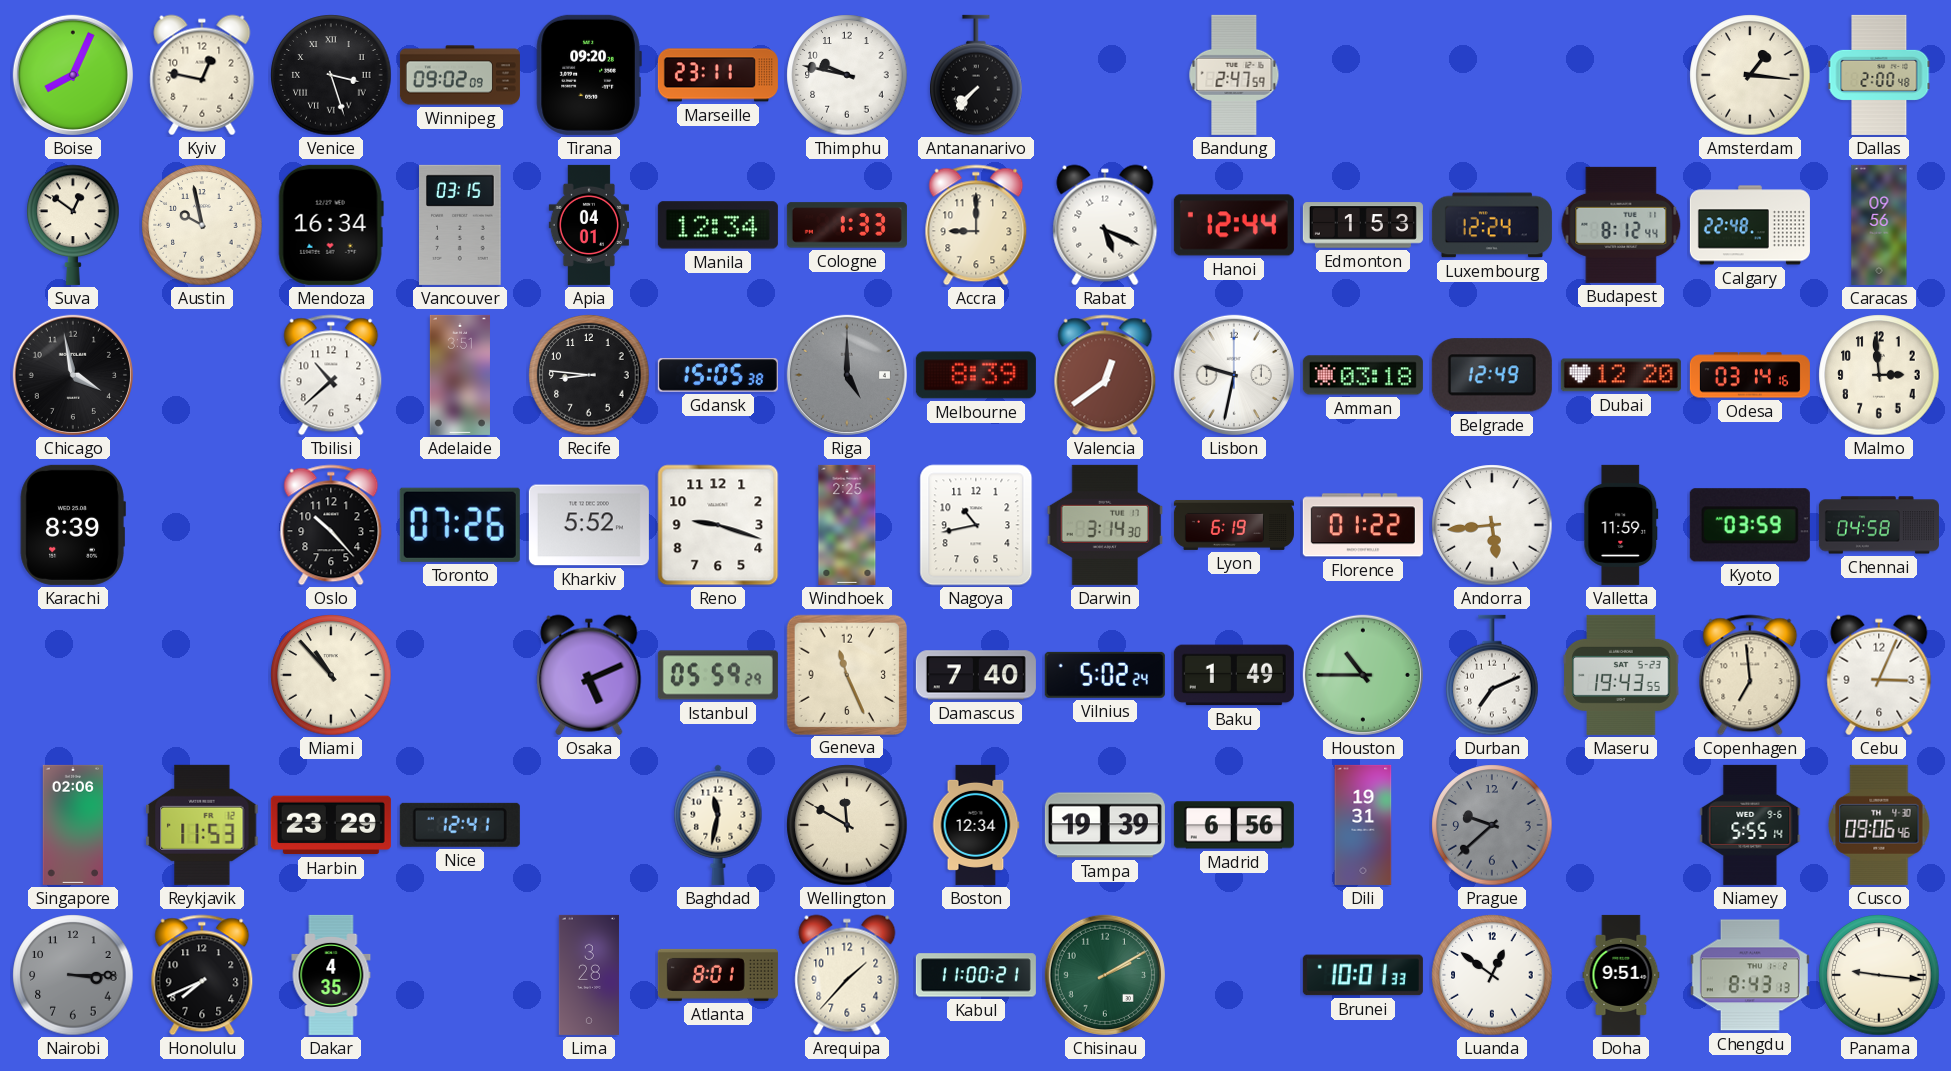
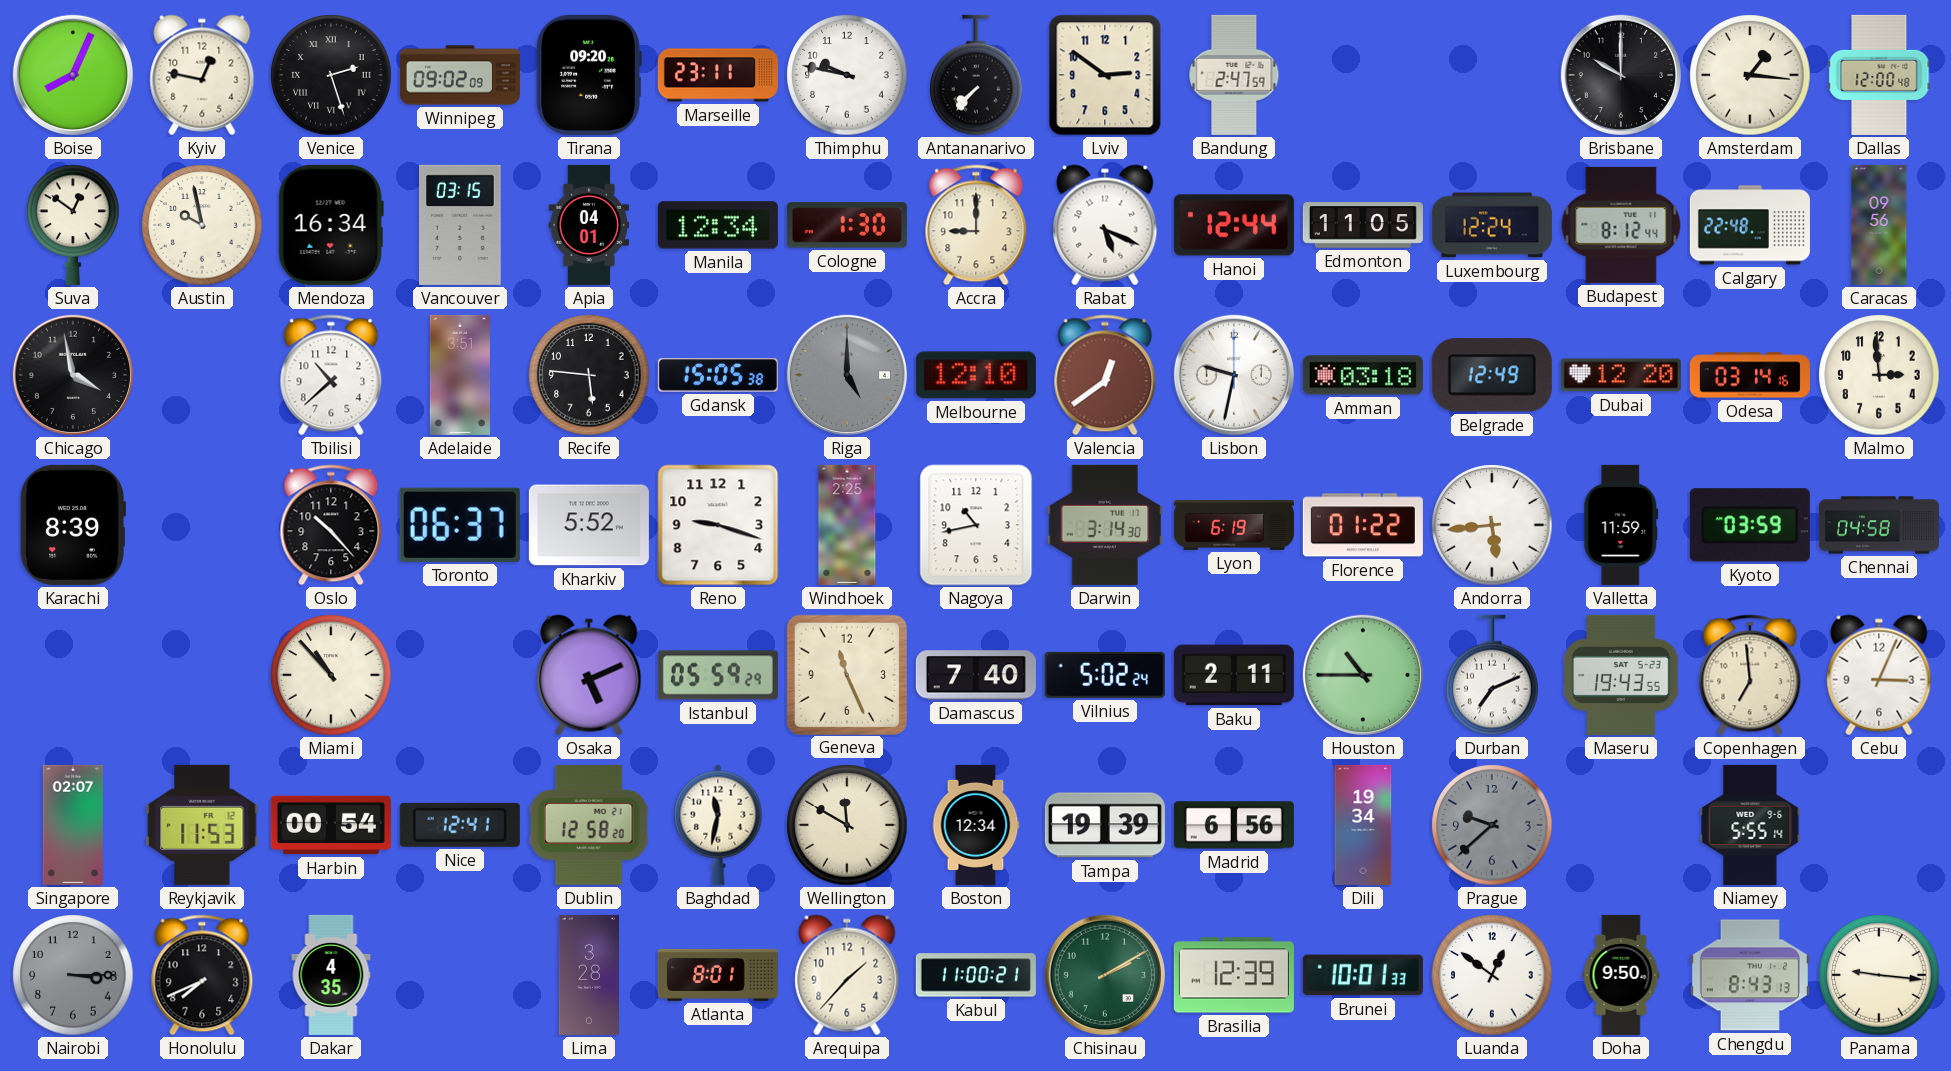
Venice: 3:27 -> 2:27
Lviv: none -> 2:51
Brisbane: none -> 10:00
Dallas: 2:00 -> 12:00
Cologne: 1:33 -> 1:30
Edmonton: 1:53 -> 11:05
Recife: 8:46 -> 5:46
Melbourne: 8:39 -> 12:10
Toronto: 07:26 -> 06:37
Baku: 1:49 -> 2:11
Singapore: 02:06 -> 02:07
Harbin: 23:29 -> 00:54
Dublin: none -> 12:58
Dili: 19:31 -> 19:34
Cusco: 09:06 -> none
Brasilia: none -> 12:39
Doha: 9:51 -> 9:50
